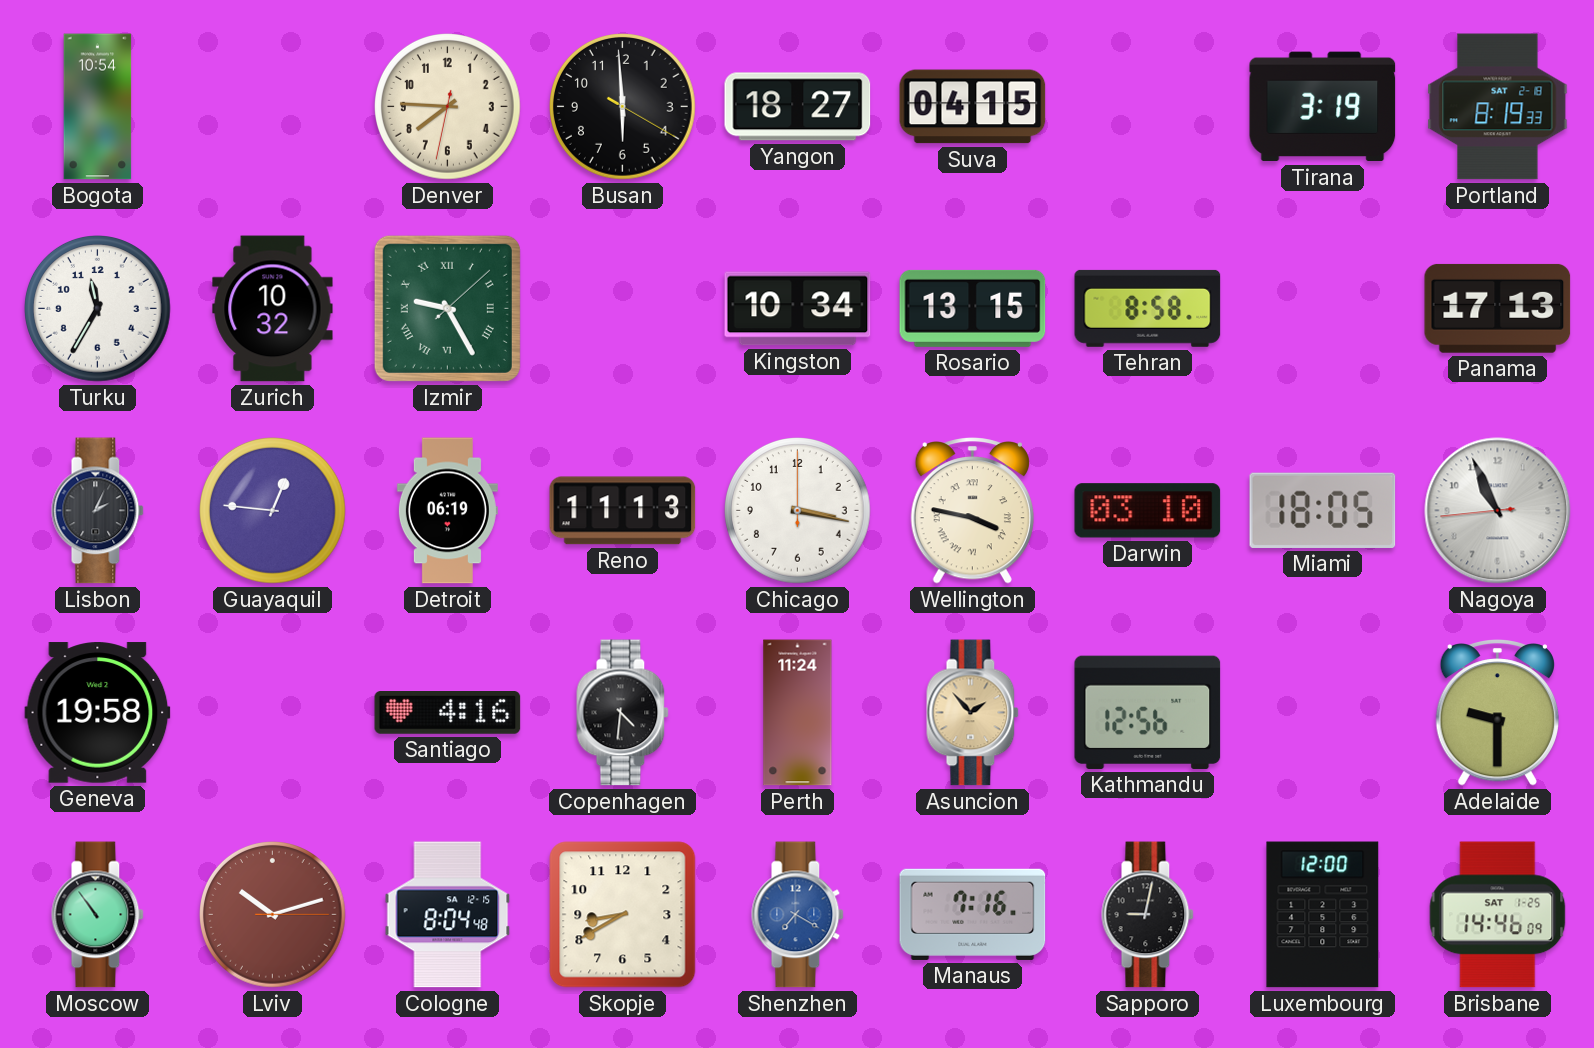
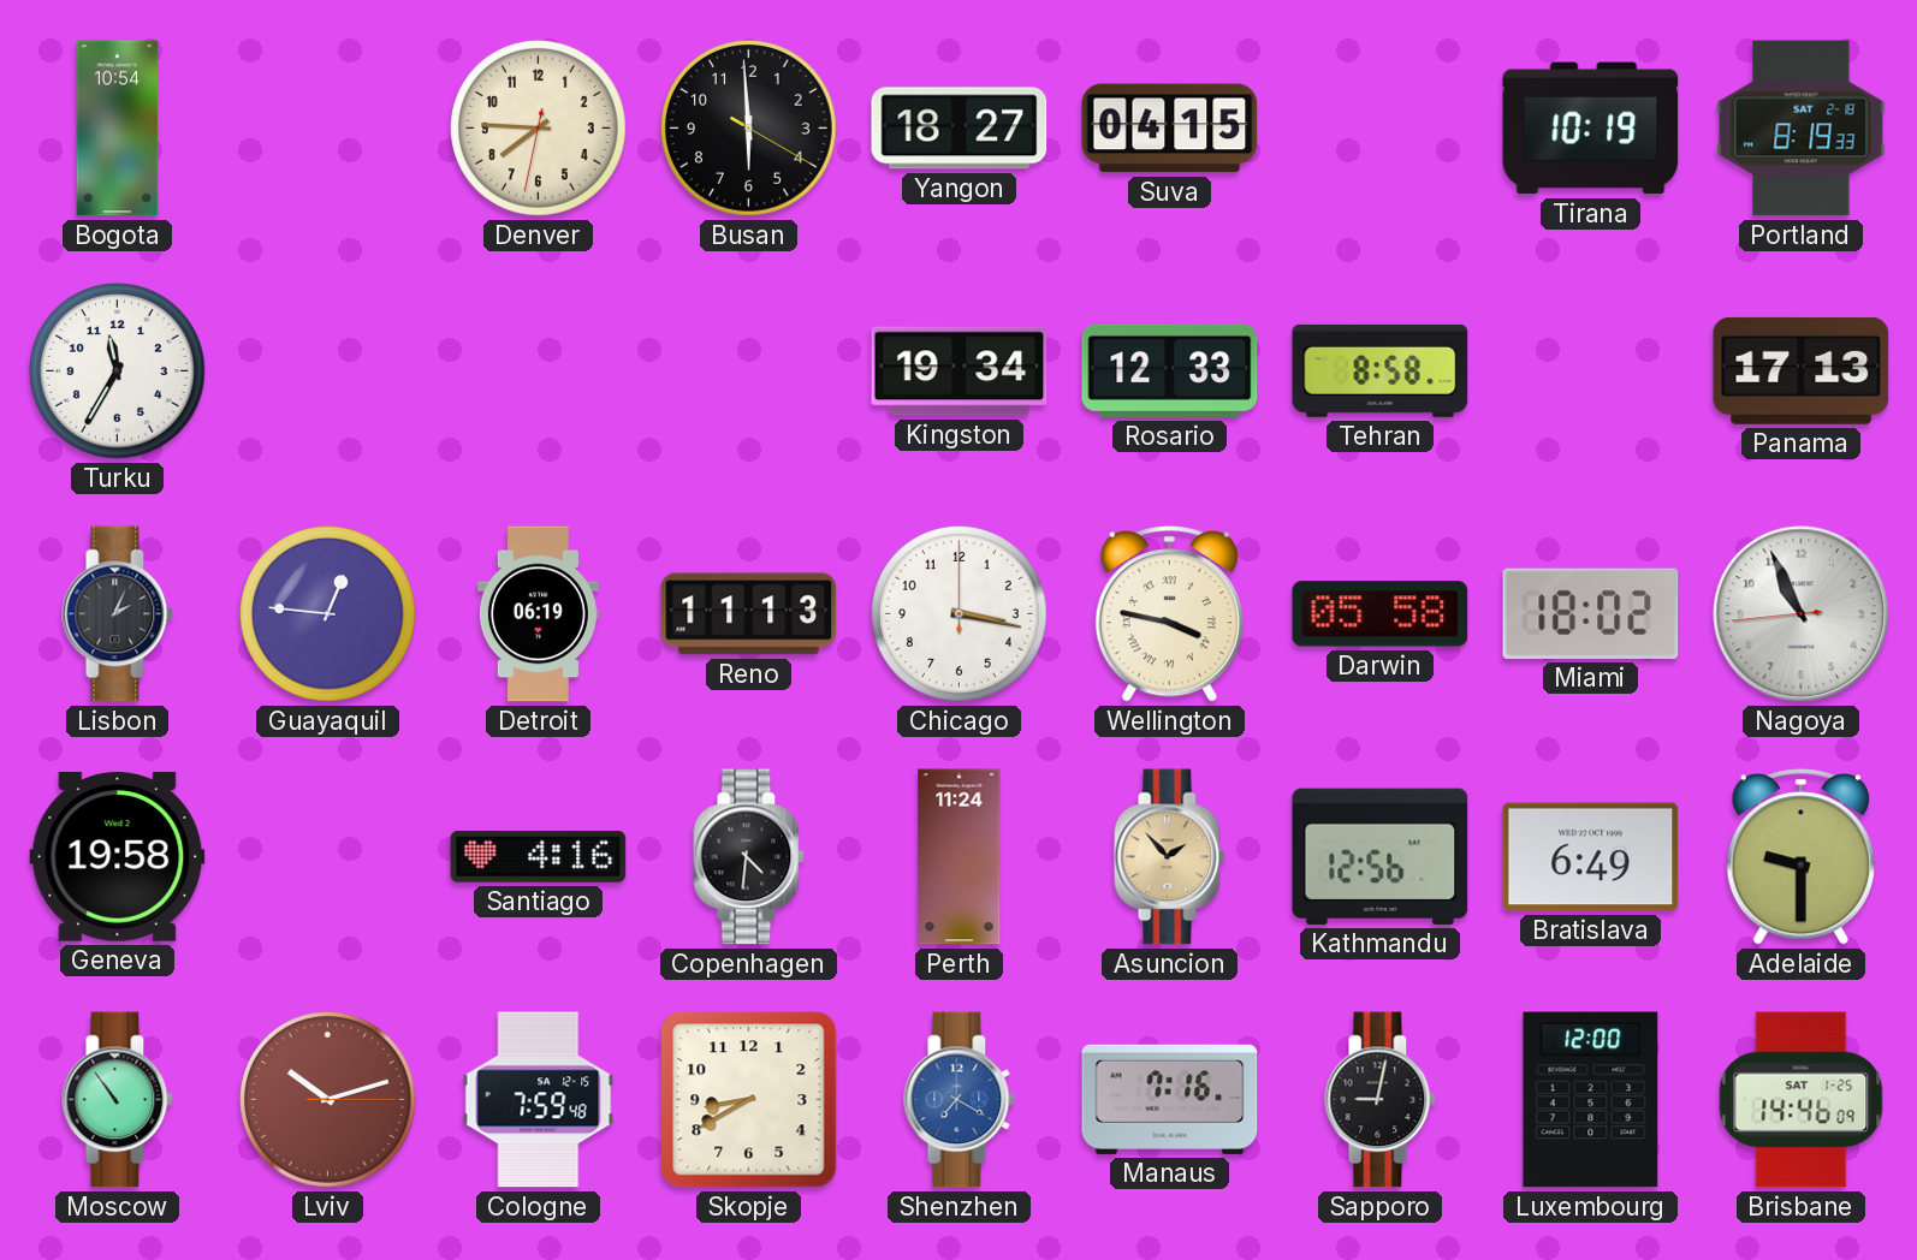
Tirana: 3:19 -> 10:19
Zurich: 10:32 -> none
Izmir: 9:25 -> none
Kingston: 10:34 -> 19:34
Rosario: 13:15 -> 12:33
Darwin: 03:10 -> 05:58
Miami: 18:05 -> 18:02
Bratislava: none -> 6:49
Cologne: 8:04 -> 7:59
